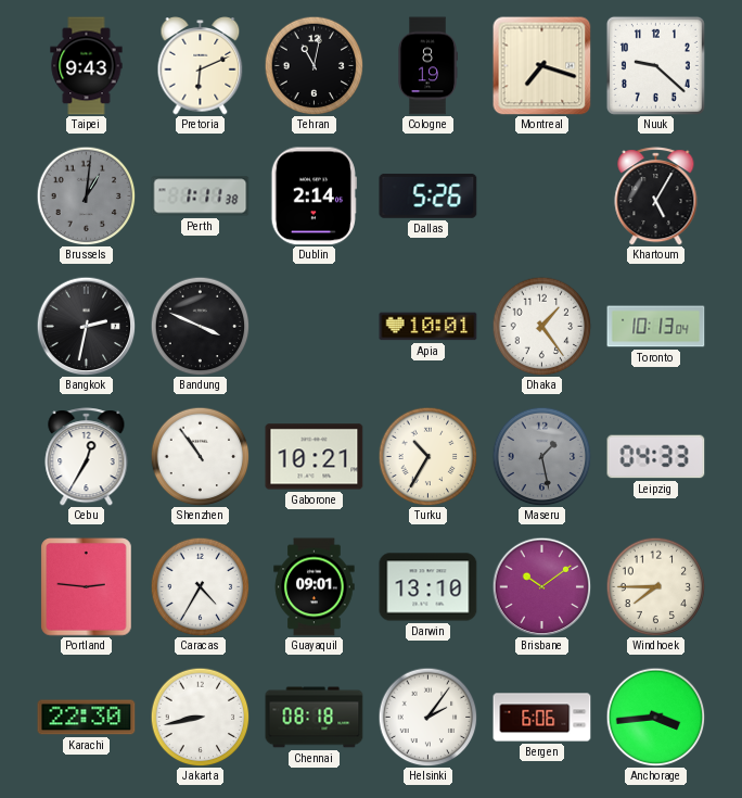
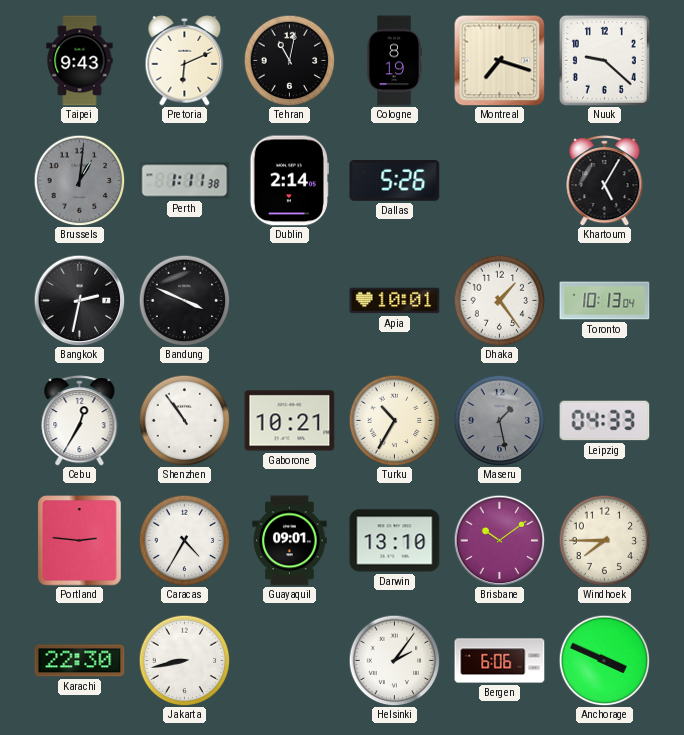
Chennai: 08:18 -> none
Anchorage: 3:44 -> 3:49
